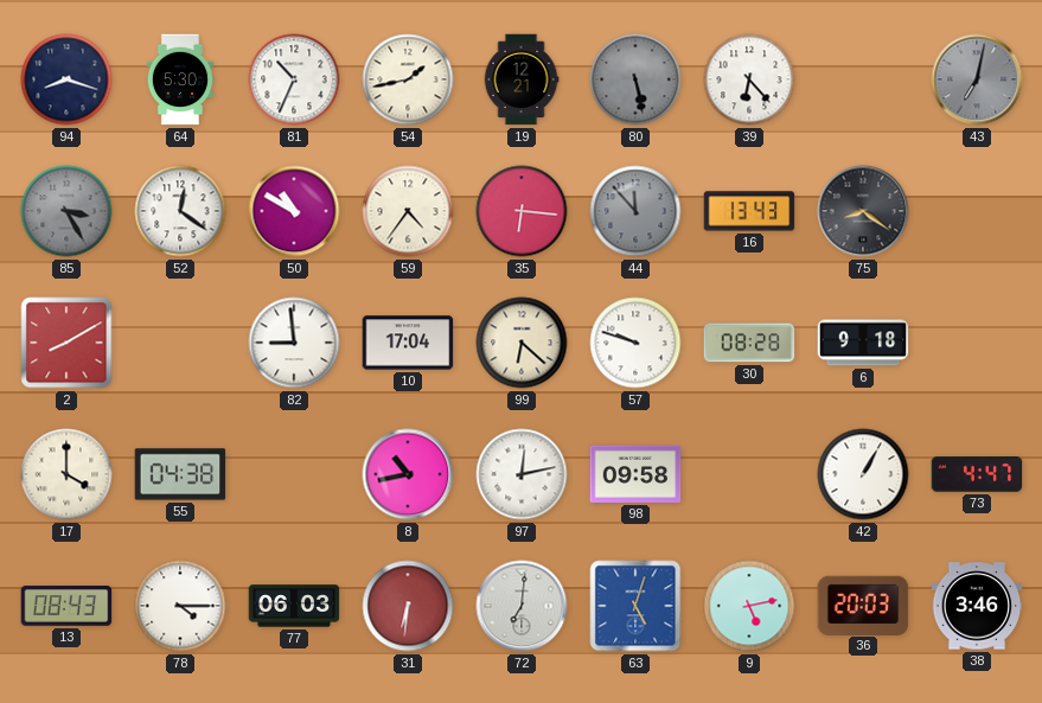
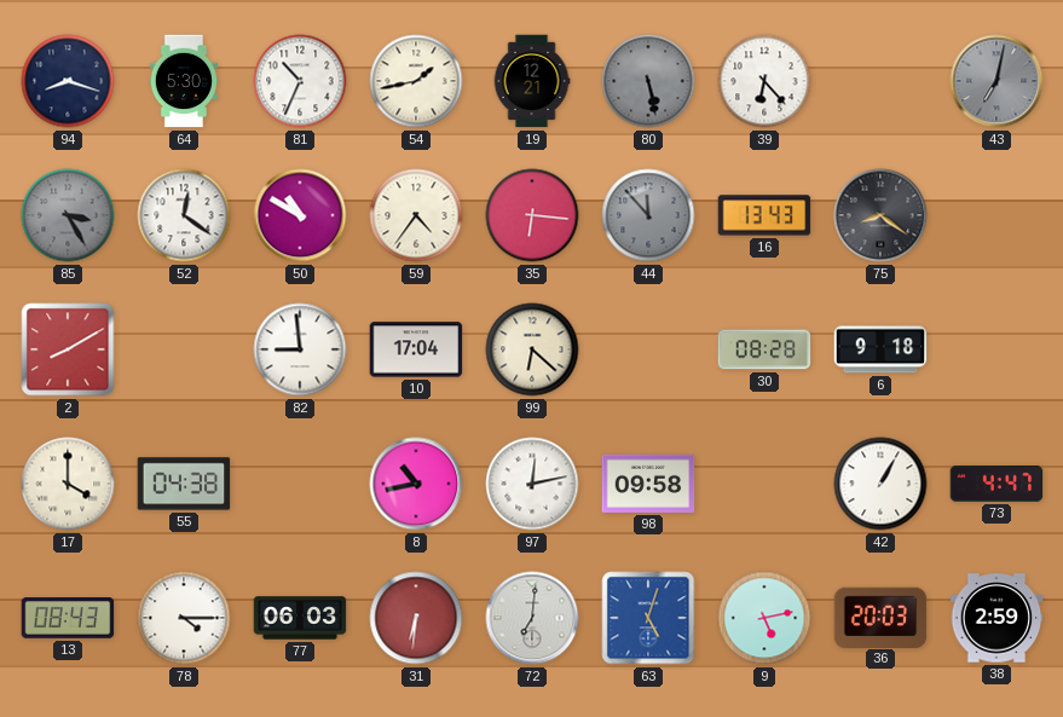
57: 9:48 -> none
38: 3:46 -> 2:59
